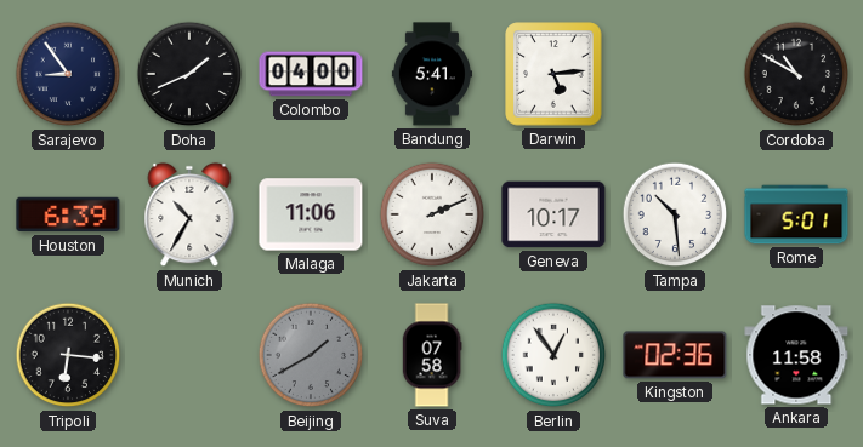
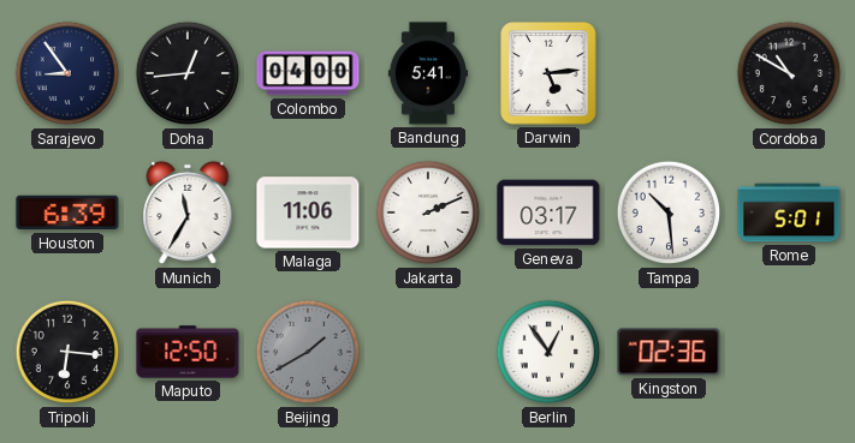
Doha: 1:41 -> 12:44
Munich: 10:35 -> 11:35
Geneva: 10:17 -> 03:17
Maputo: none -> 12:50
Suva: 07:58 -> none
Ankara: 11:58 -> none
